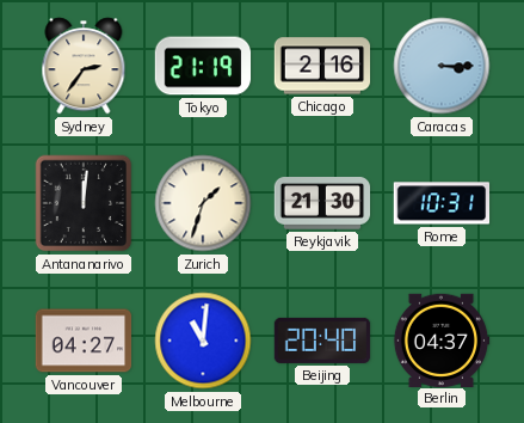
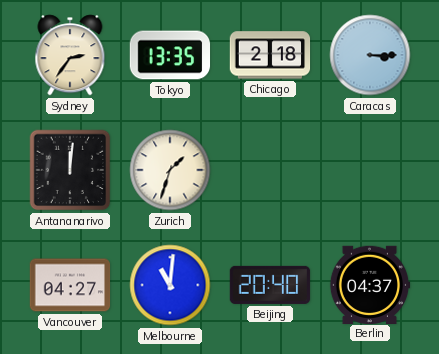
Tokyo: 21:19 -> 13:35
Chicago: 2:16 -> 2:18
Reykjavik: 21:30 -> none
Rome: 10:31 -> none
